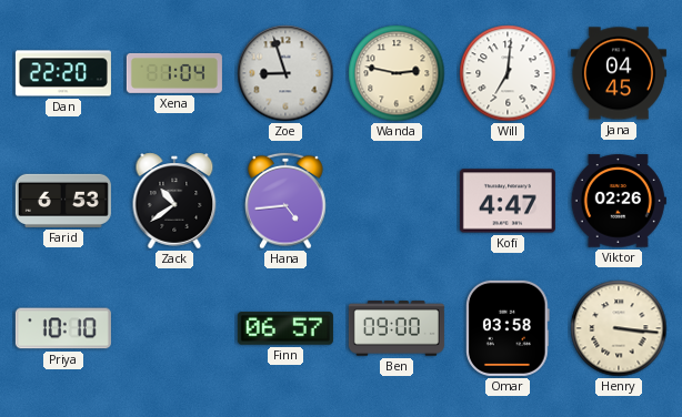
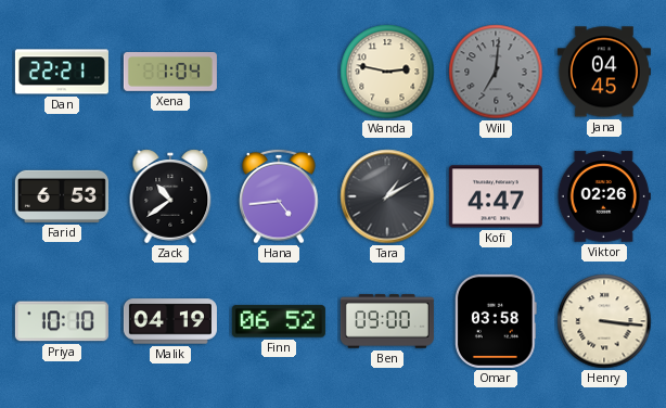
Dan: 22:20 -> 22:21
Zoe: 8:57 -> none
Will dial: white -> grey
Tara: none -> 1:10
Malik: none -> 04:19
Finn: 06:57 -> 06:52
